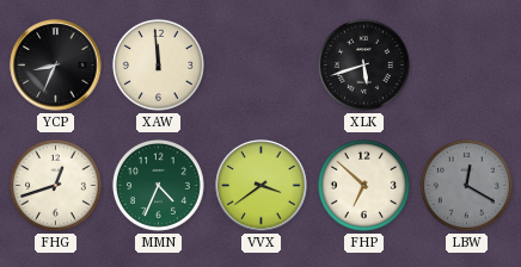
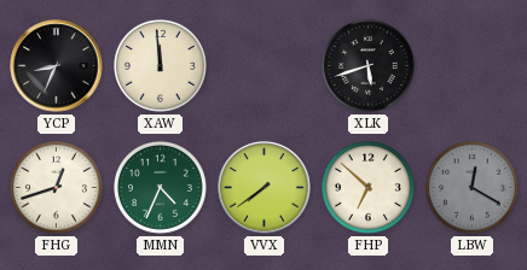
VVX: 3:39 -> 7:39
